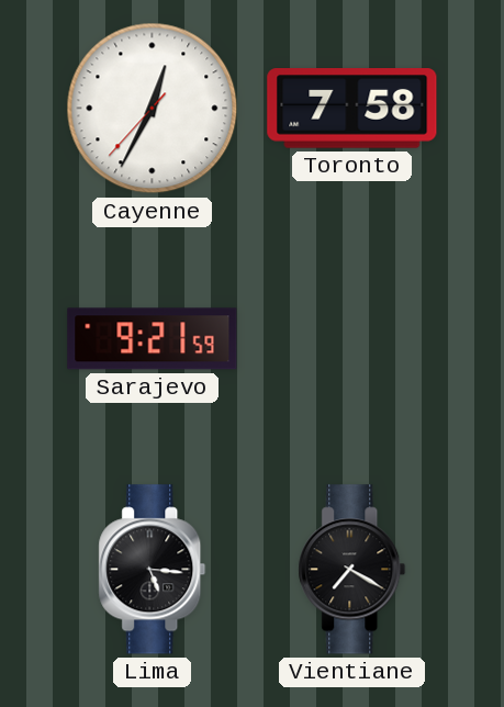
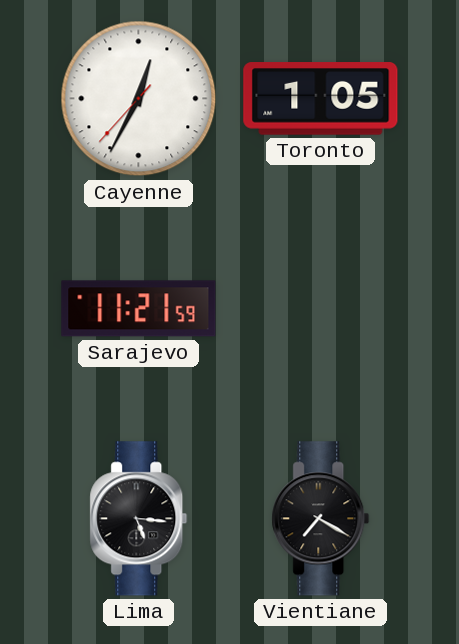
Toronto: 7:58 -> 1:05
Sarajevo: 9:21 -> 11:21
